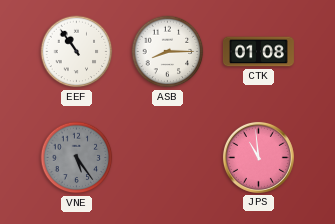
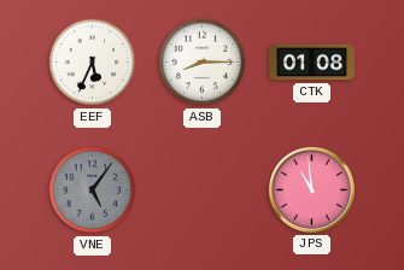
EEF: 10:54 -> 5:34
VNE: 5:24 -> 5:06
